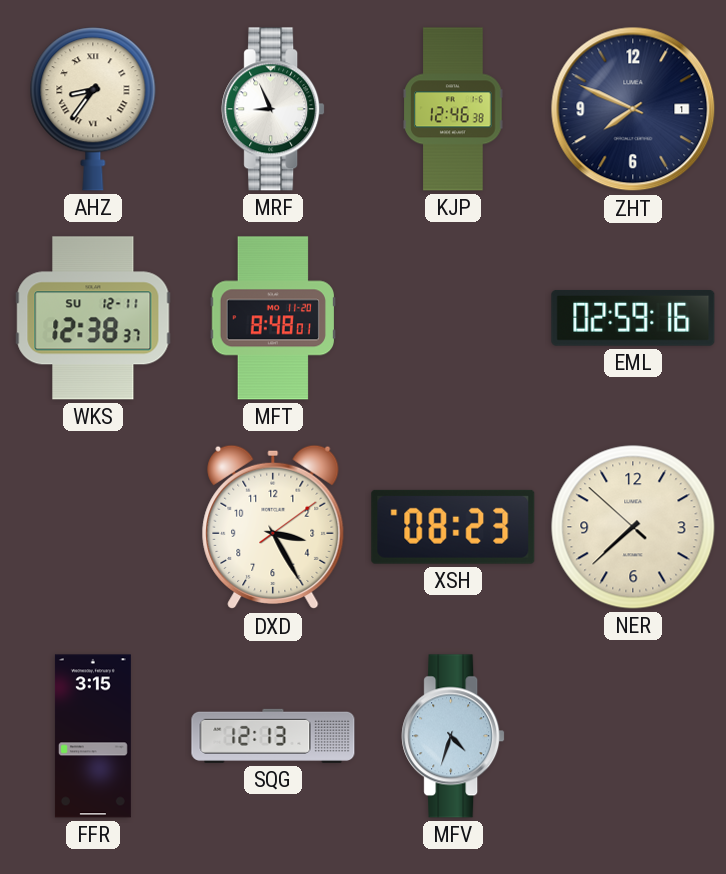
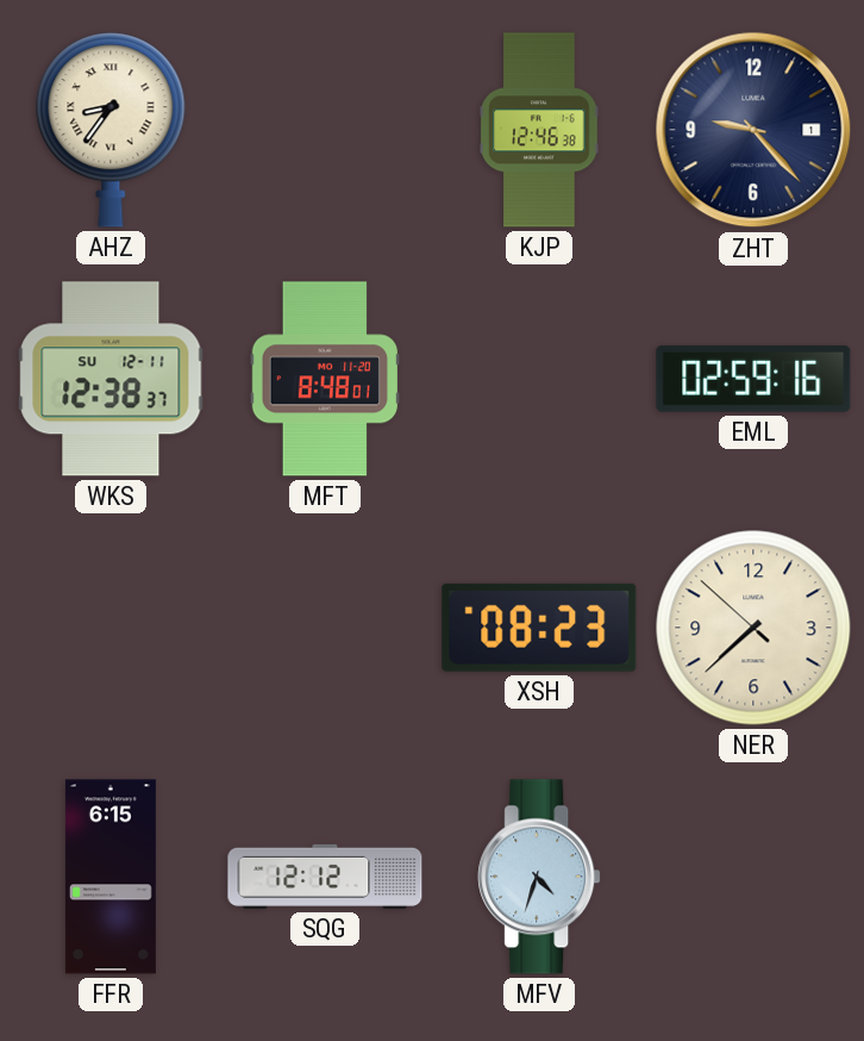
MRF: 8:56 -> none
ZHT: 7:49 -> 9:23
DXD: 3:25 -> none
FFR: 3:15 -> 6:15
SQG: 12:13 -> 12:12
